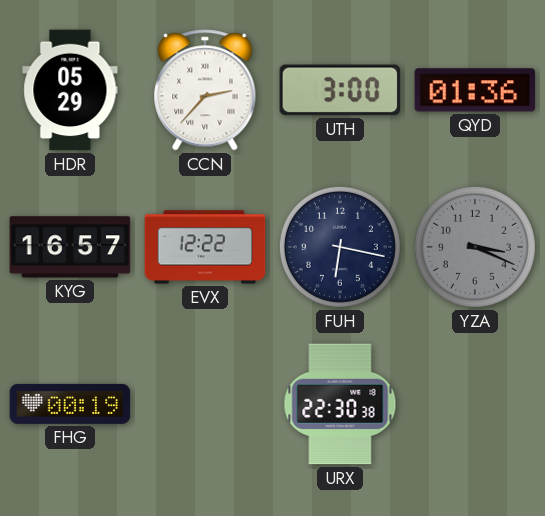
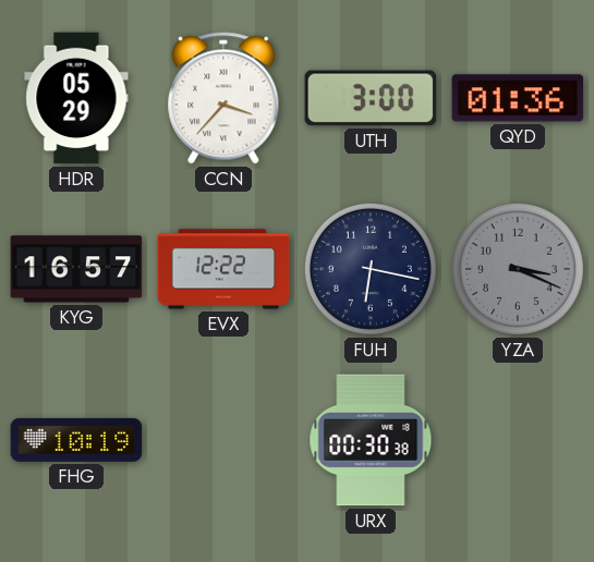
CCN: 2:37 -> 3:37
FHG: 00:19 -> 10:19
URX: 22:30 -> 00:30
